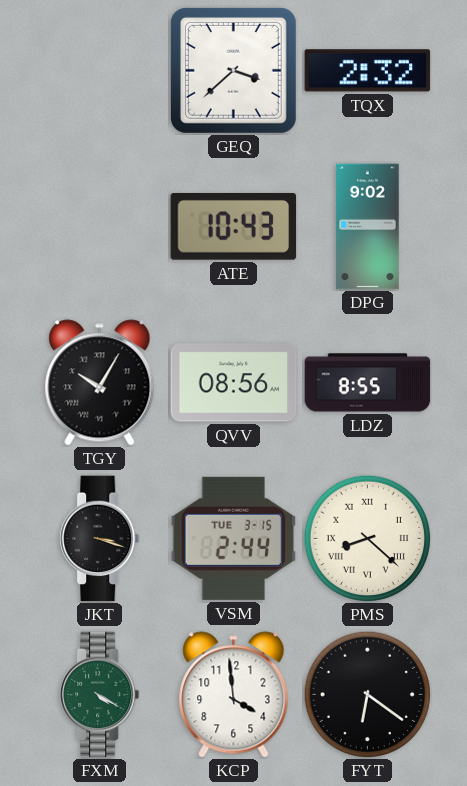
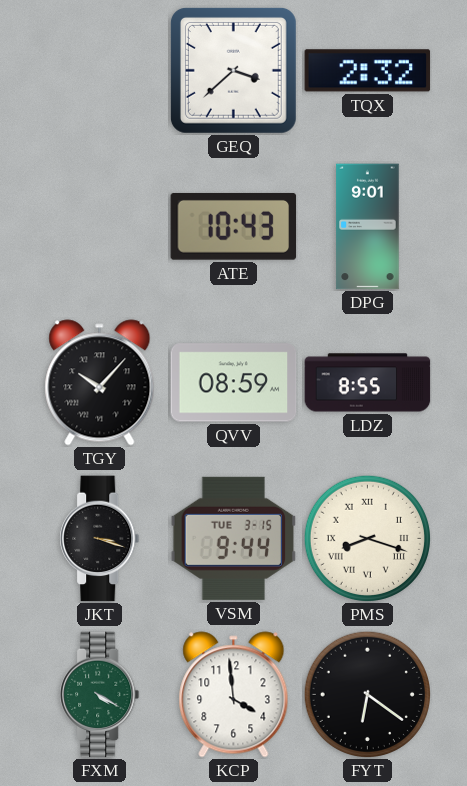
DPG: 9:02 -> 9:01
TGY: 10:05 -> 10:07
QVV: 08:56 -> 08:59
VSM: 2:44 -> 9:44
PMS: 8:22 -> 8:18
